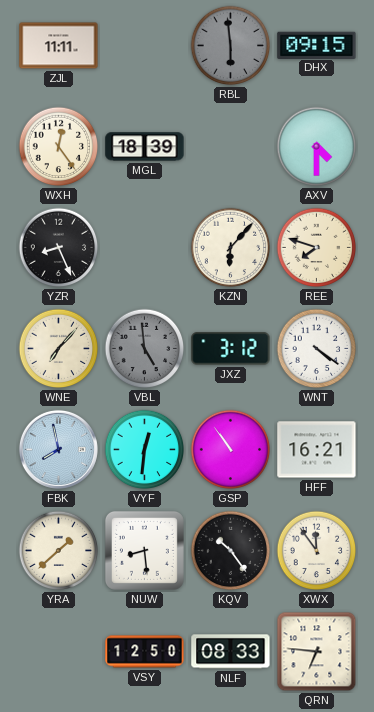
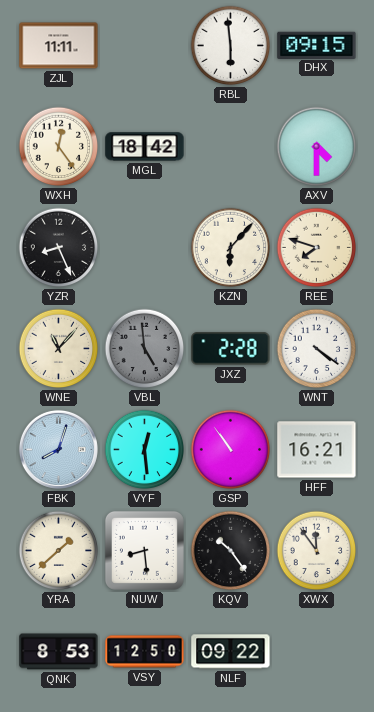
RBL dial: grey -> white
MGL: 18:39 -> 18:42
WNE: 7:07 -> 11:07
JXZ: 3:12 -> 2:28
FBK: 7:58 -> 8:03
VYF: 12:31 -> 12:29
QNK: none -> 8:53
NLF: 08:33 -> 09:22
QRN: 6:46 -> none
